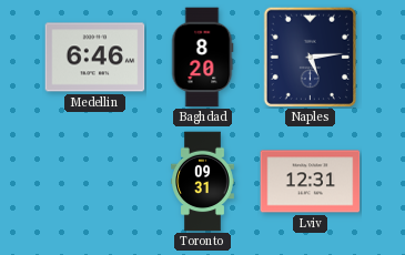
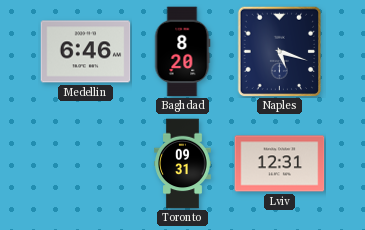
Naples: 5:14 -> 5:18
